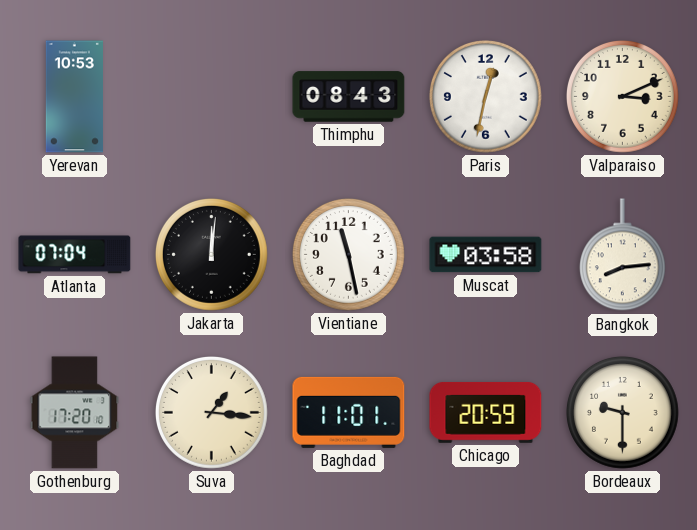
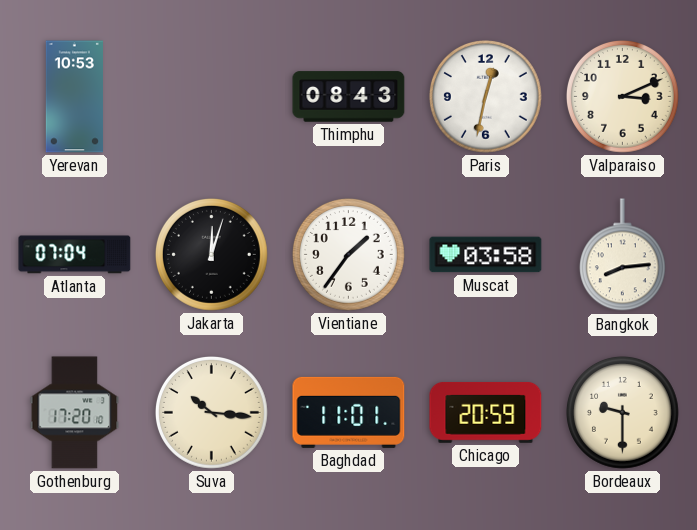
Jakarta: 12:01 -> 12:03
Vientiane: 11:28 -> 1:36
Suva: 1:16 -> 10:16
